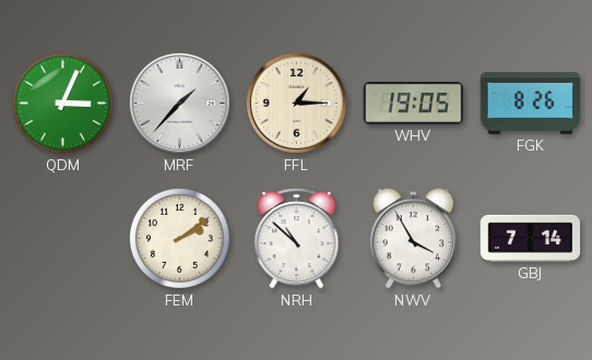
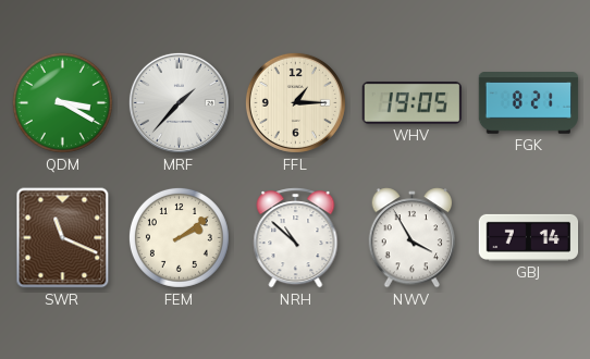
QDM: 3:04 -> 3:20
FGK: 8:26 -> 8:21
SWR: none -> 11:19
